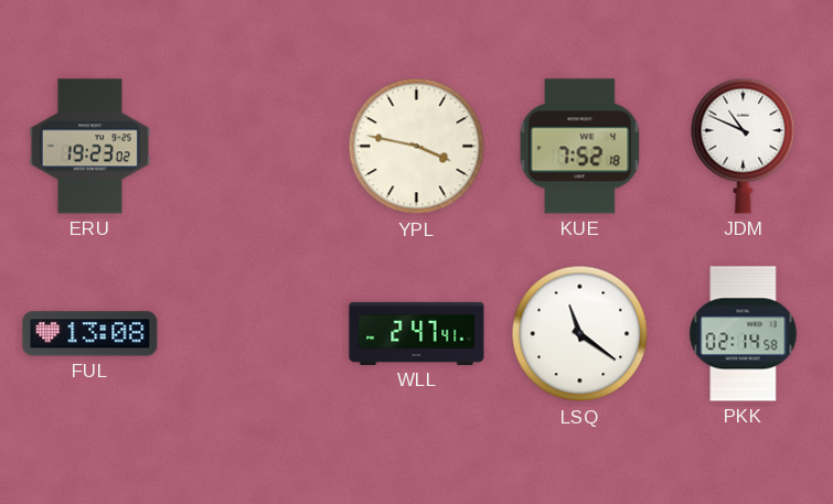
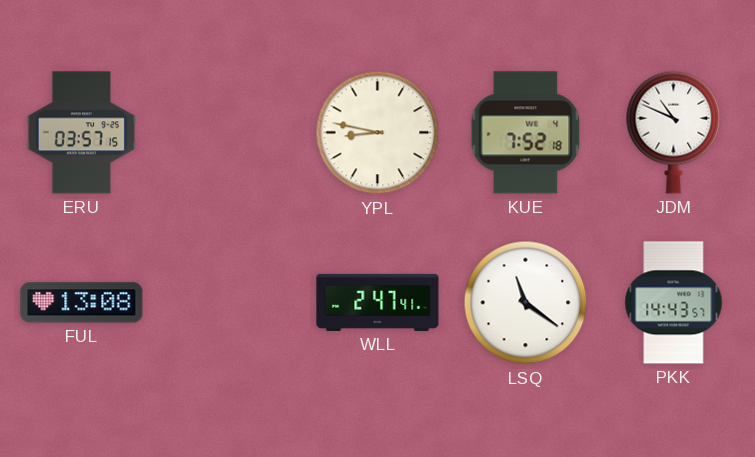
ERU: 19:23 -> 03:57
YPL: 3:47 -> 8:47
PKK: 02:14 -> 14:43
